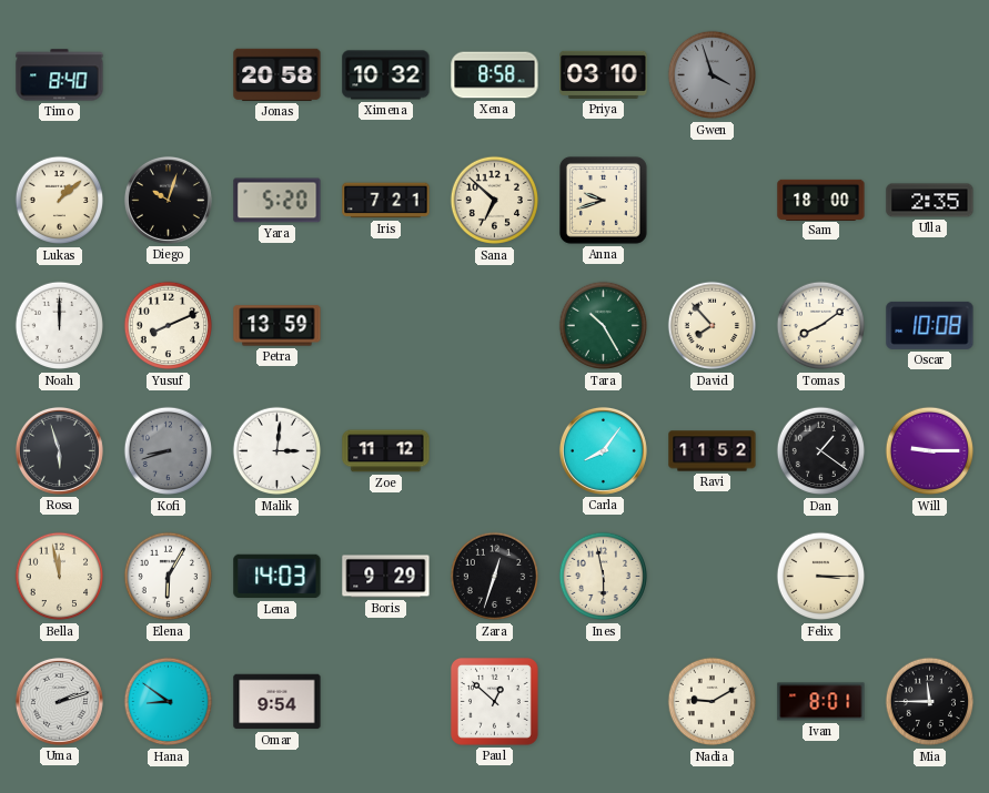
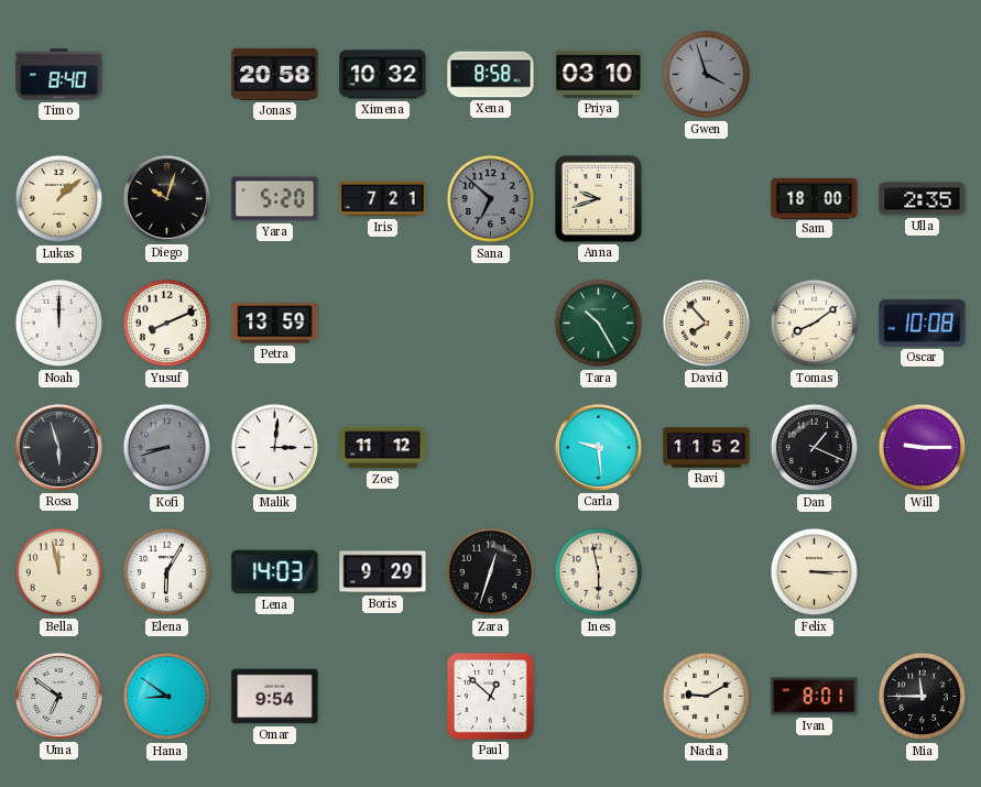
Sana dial: cream -> grey
Carla: 8:06 -> 9:29
Dan: 1:21 -> 1:19
Uma: 2:12 -> 6:51
